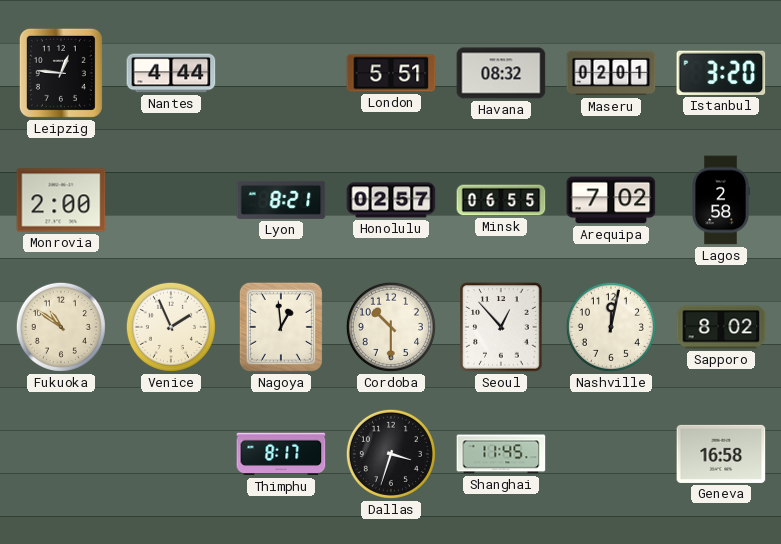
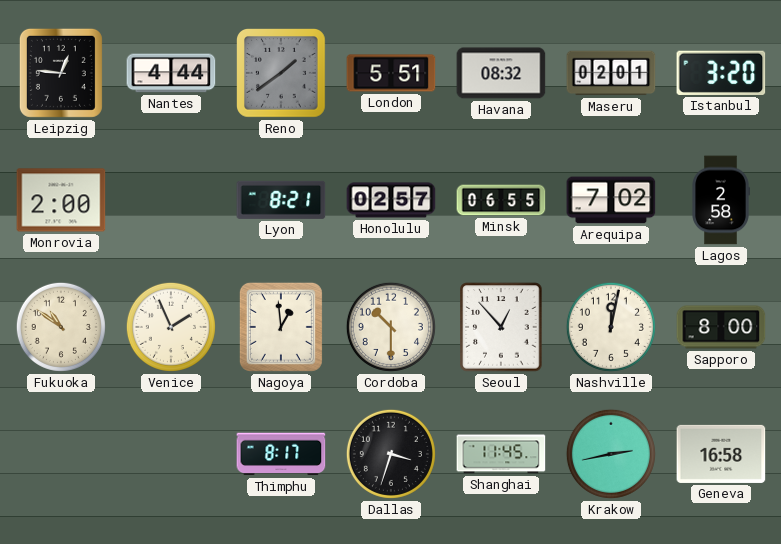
Reno: none -> 1:39
Sapporo: 8:02 -> 8:00
Krakow: none -> 2:43
